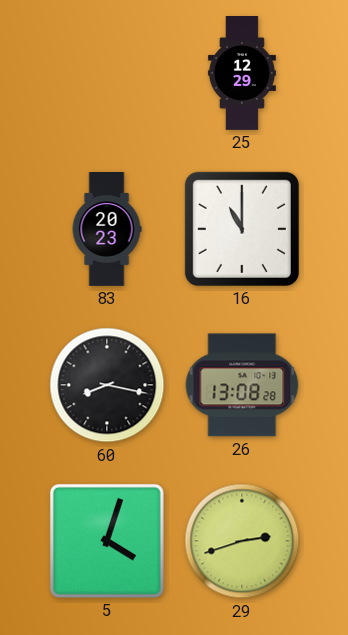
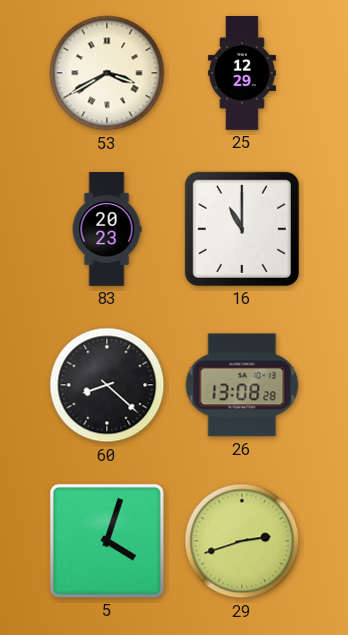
53: none -> 3:40
60: 8:17 -> 8:22
